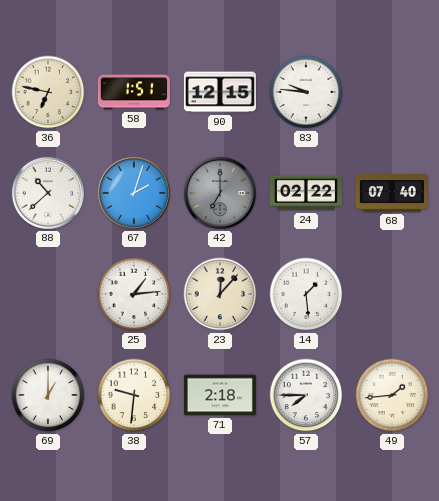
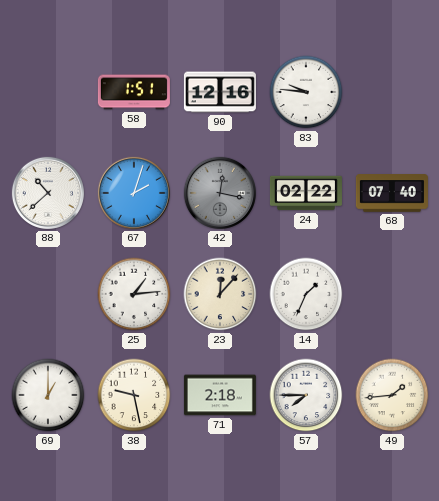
36: 6:47 -> none
90: 12:15 -> 12:16
42: 7:00 -> 12:17
14: 1:29 -> 1:34
38: 9:31 -> 9:28
